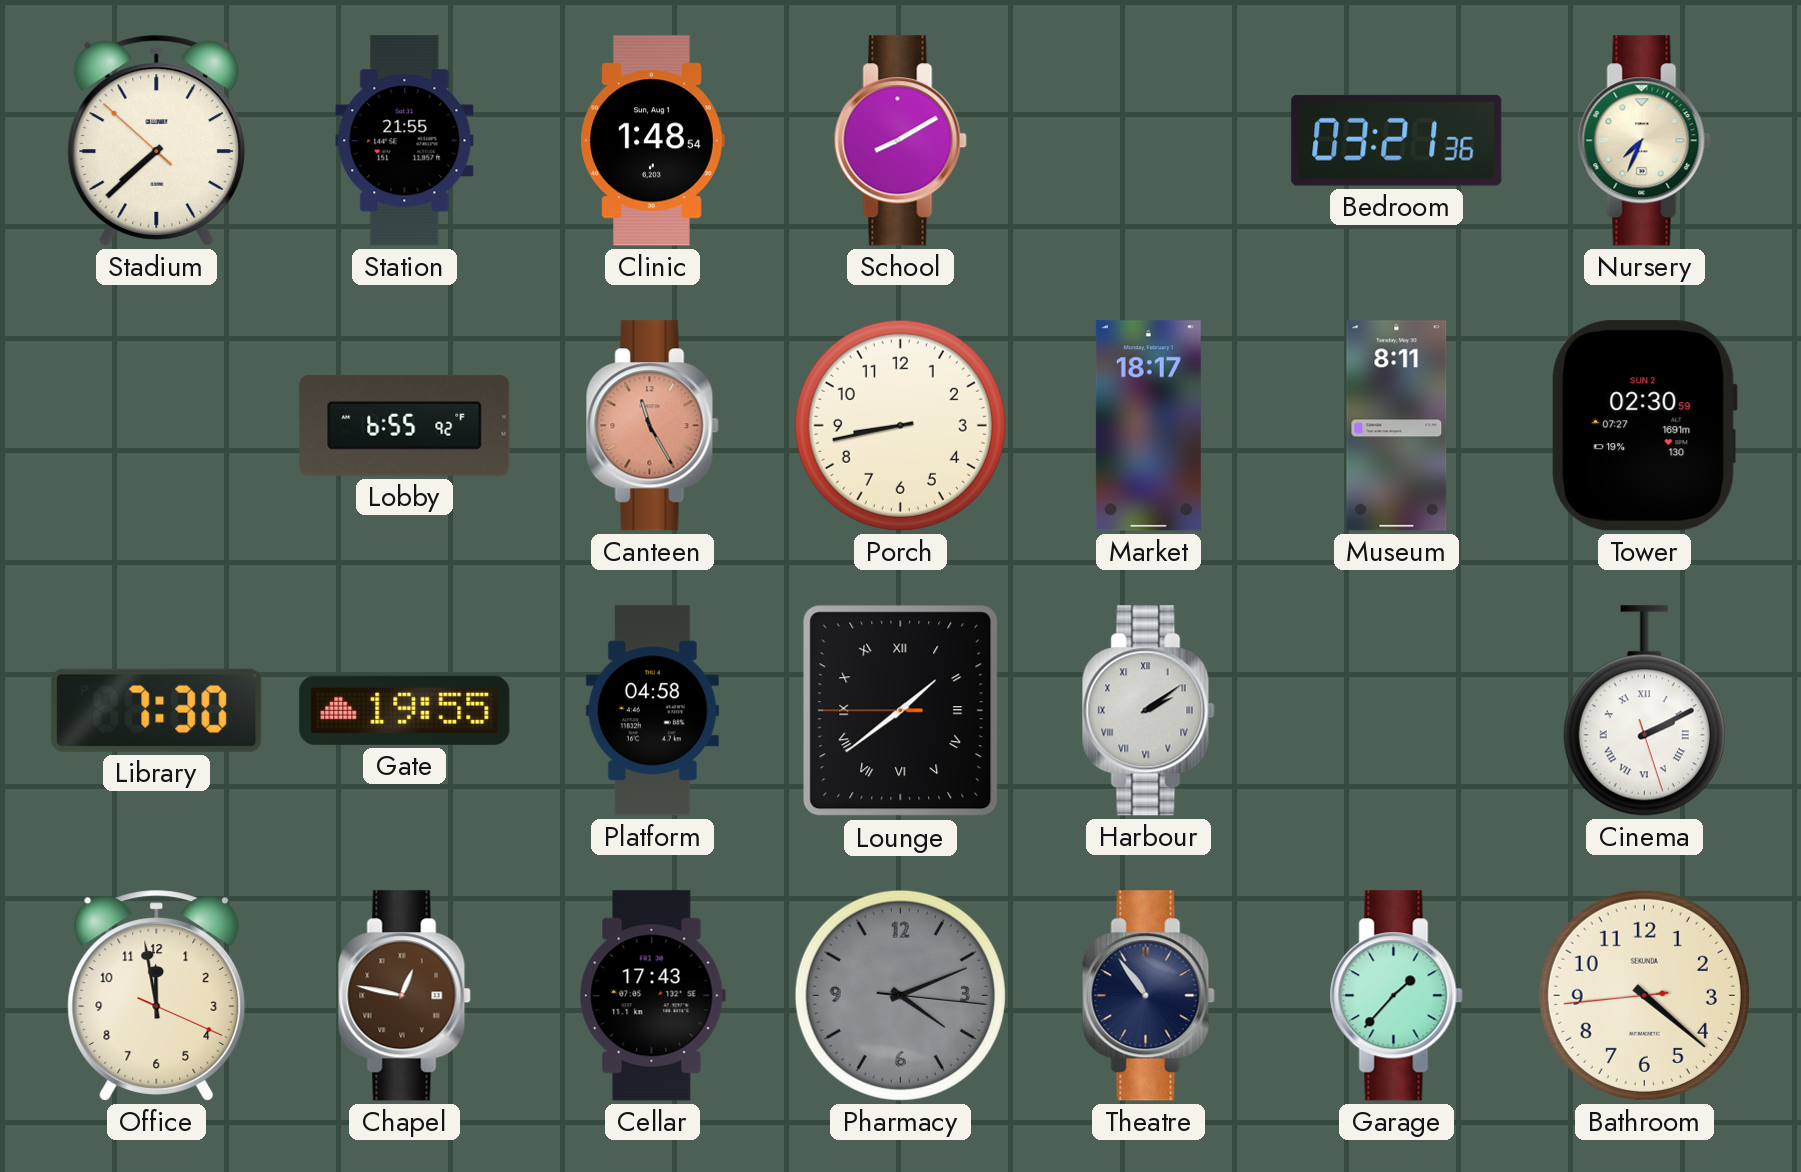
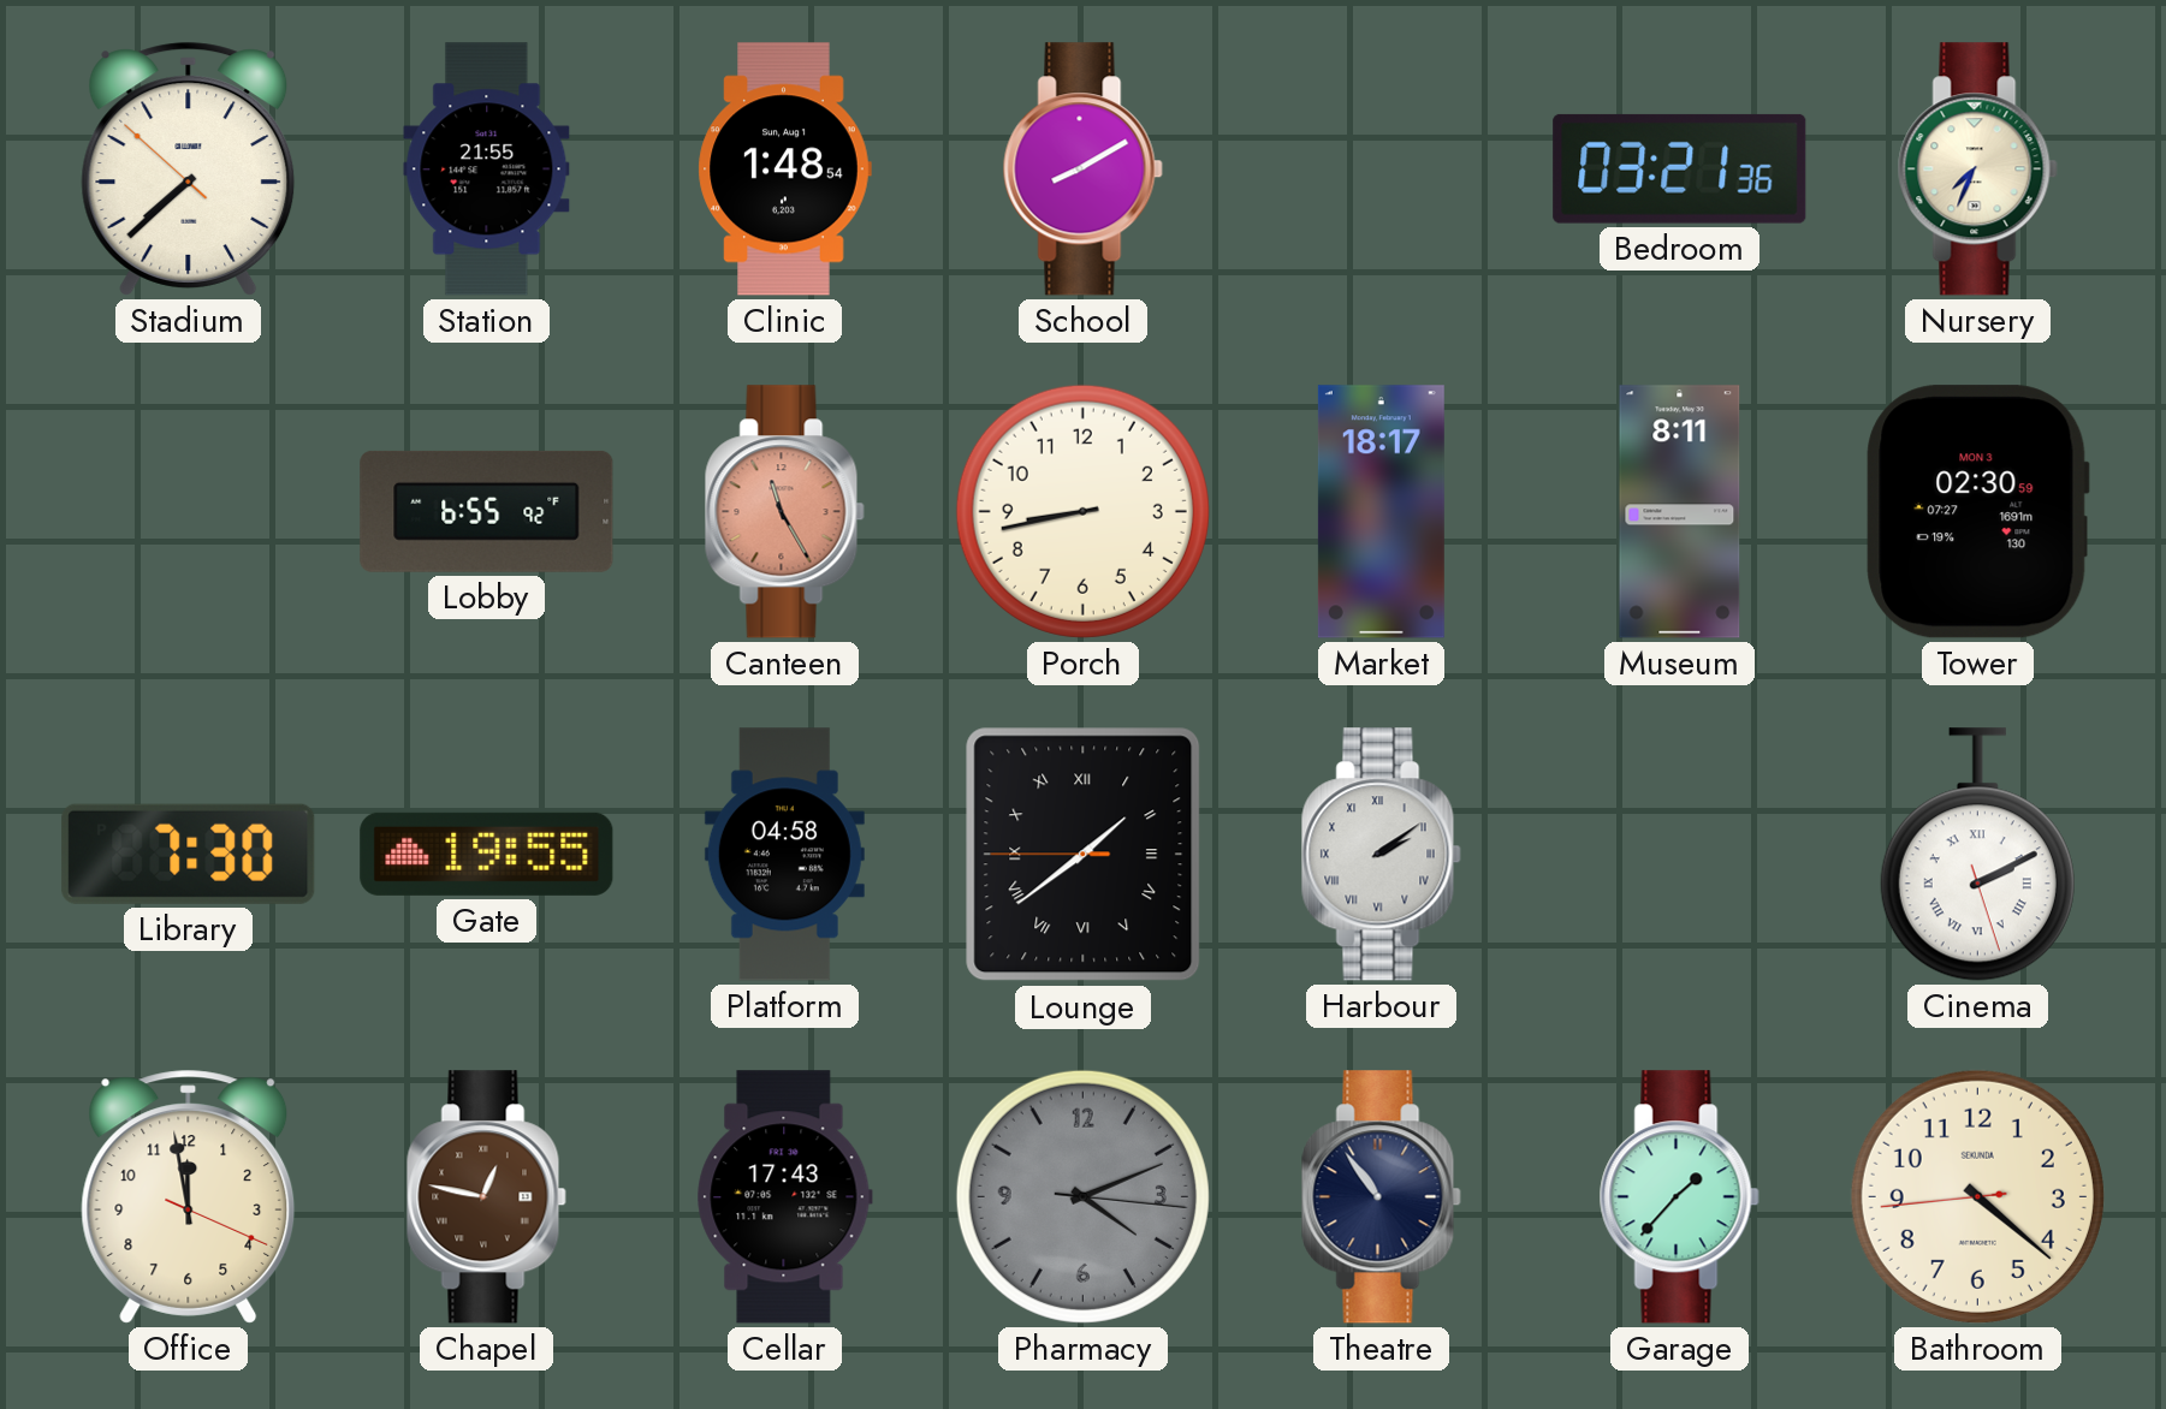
Tower date: SUN 2 -> MON 3
